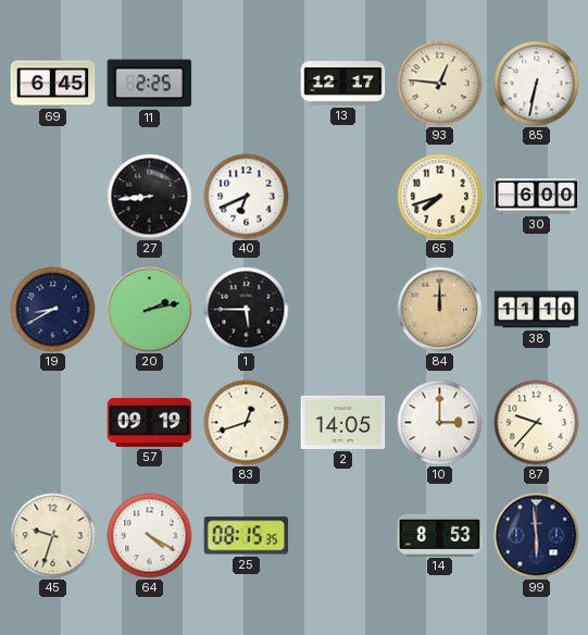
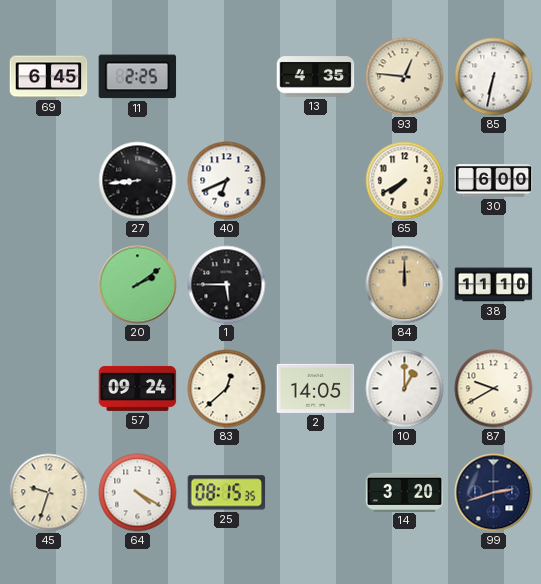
13: 12:17 -> 4:35
65: 7:42 -> 7:40
19: 8:40 -> none
20: 2:13 -> 2:09
57: 09:19 -> 09:24
83: 12:42 -> 12:38
10: 3:00 -> 1:00
87: 9:37 -> 9:40
14: 8:53 -> 3:20
99: 5:59 -> 2:42
